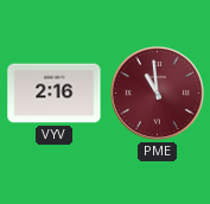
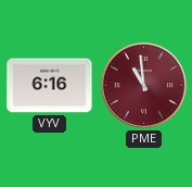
VYV: 2:16 -> 6:16
